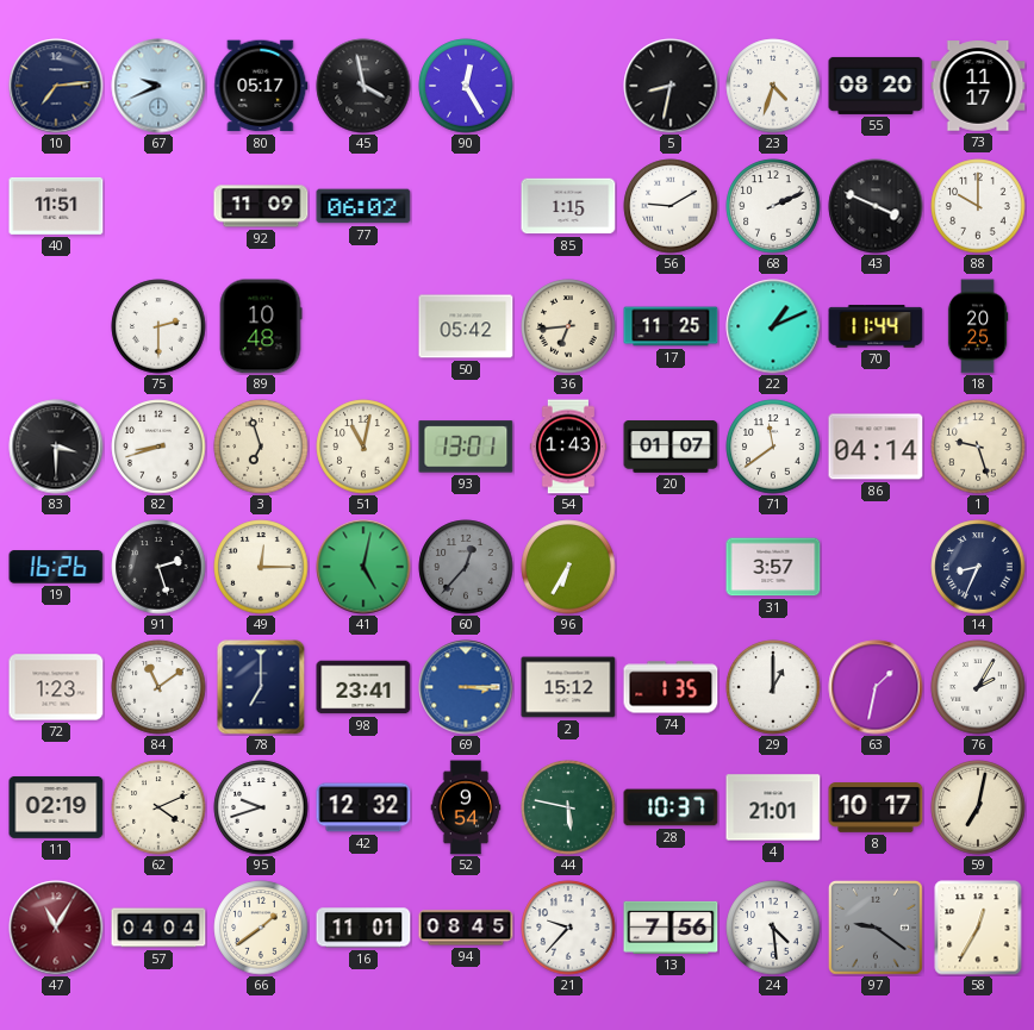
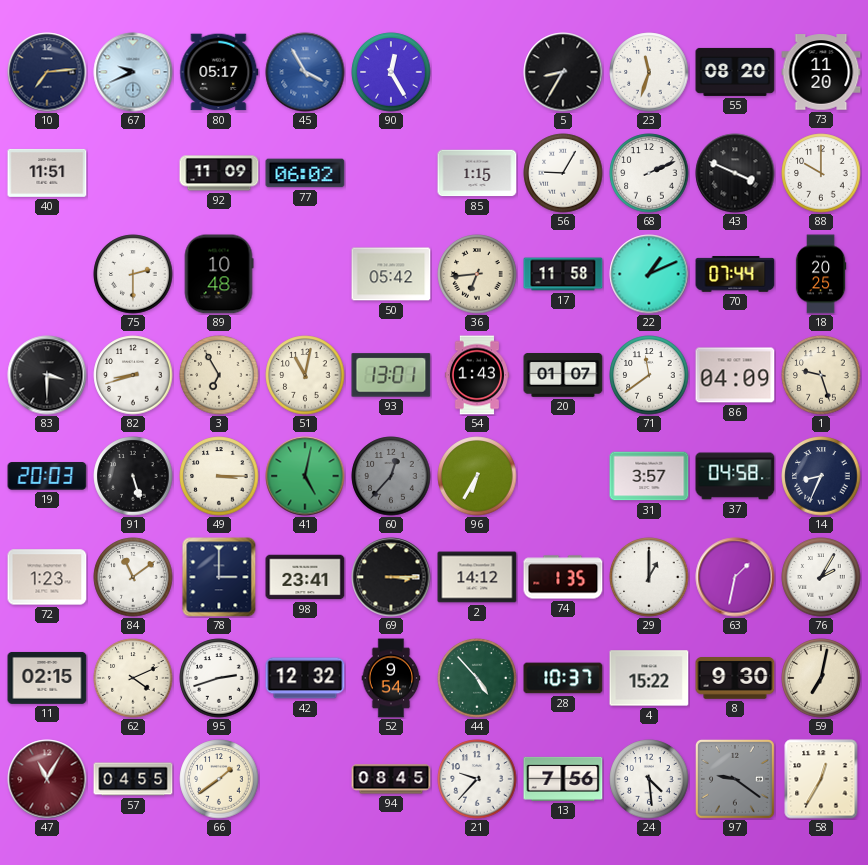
45: 3:58 -> 3:55
45 dial: black -> blue
5: 8:32 -> 8:35
23: 4:33 -> 11:33
73: 11:17 -> 11:20
56: 9:10 -> 9:05
17: 11:25 -> 11:58
70: 11:44 -> 07:44
3: 6:57 -> 6:55
86: 04:14 -> 04:09
19: 16:26 -> 20:03
91: 2:27 -> 5:27
49: 12:15 -> 3:15
37: none -> 04:58
78: 7:00 -> 3:00
69 dial: blue -> black
2: 15:12 -> 14:12
11: 02:19 -> 02:15
95: 9:42 -> 2:42
44: 5:47 -> 4:53
4: 21:01 -> 15:22
8: 10:17 -> 9:30
57: 04:04 -> 04:55
16: 11:01 -> none
